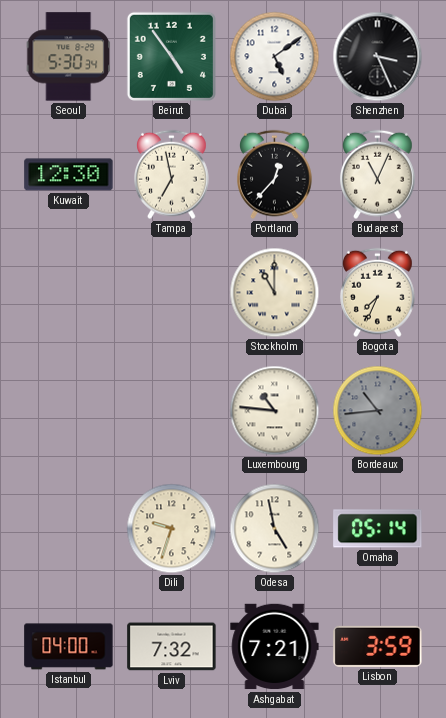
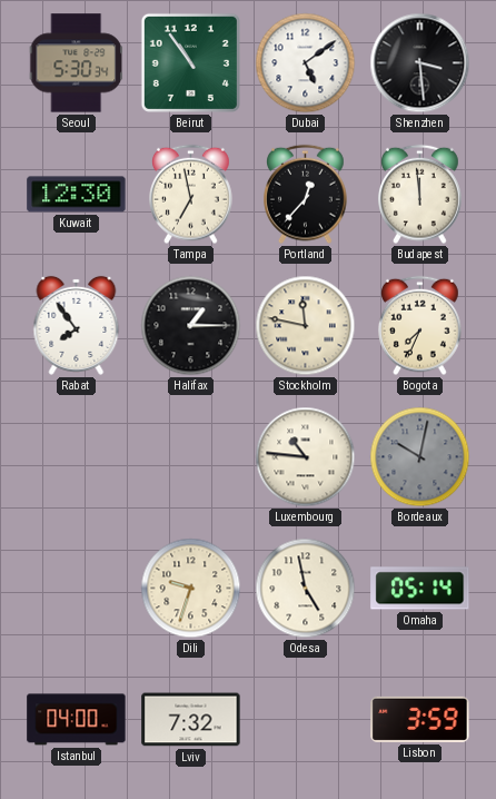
Beirut: 4:54 -> 10:54
Shenzhen: 3:26 -> 3:29
Budapest: 11:04 -> 11:59
Rabat: none -> 7:54
Halifax: none -> 1:15
Stockholm: 11:00 -> 11:47
Bordeaux: 10:44 -> 10:02
Ashgabat: 7:21 -> none
